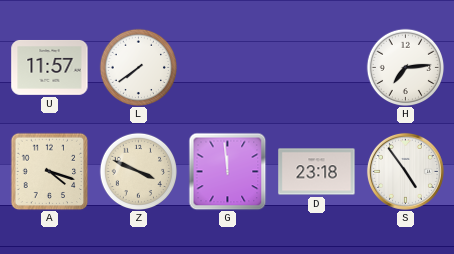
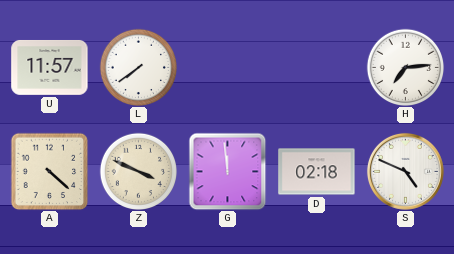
A: 4:18 -> 4:22
D: 23:18 -> 02:18
S: 4:54 -> 4:49
